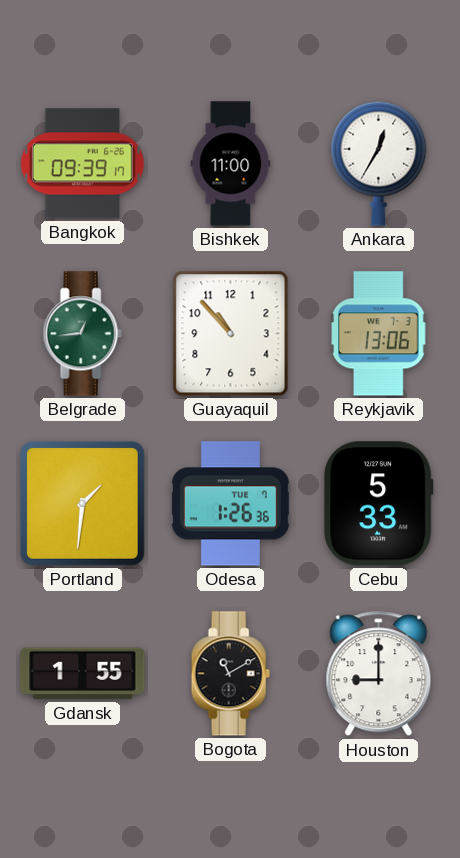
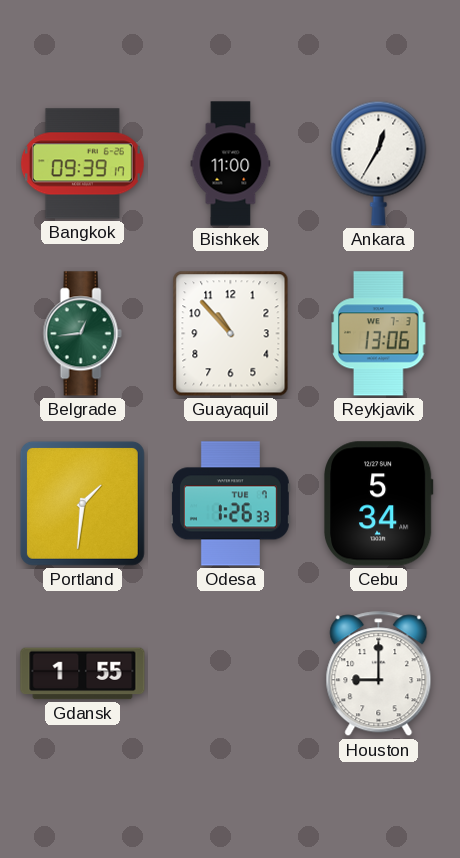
Odesa: 1:26:36 -> 1:26:33
Cebu: 5:33 -> 5:34
Bogota: 11:10 -> none
